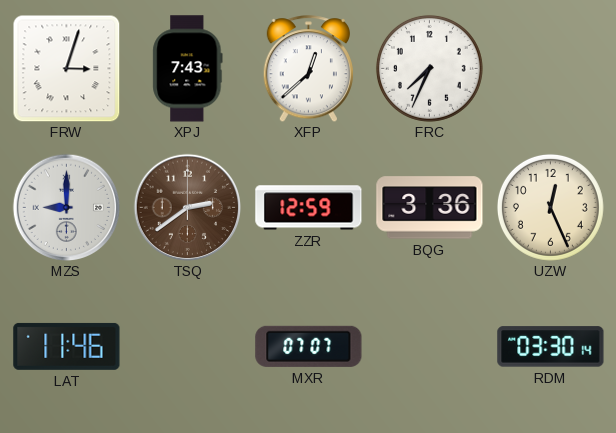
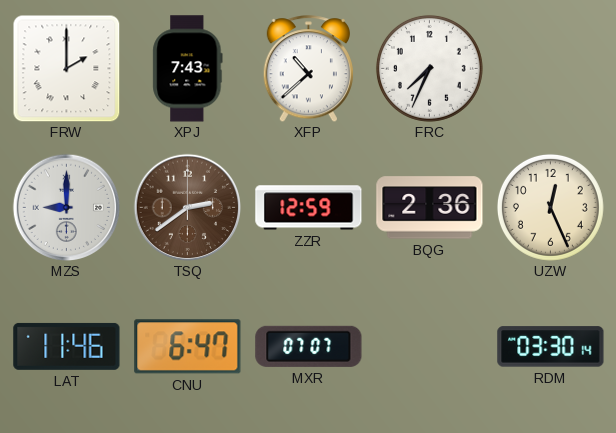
FRW: 3:03 -> 2:00
XFP: 12:38 -> 10:38
BQG: 3:36 -> 2:36
CNU: none -> 6:47
